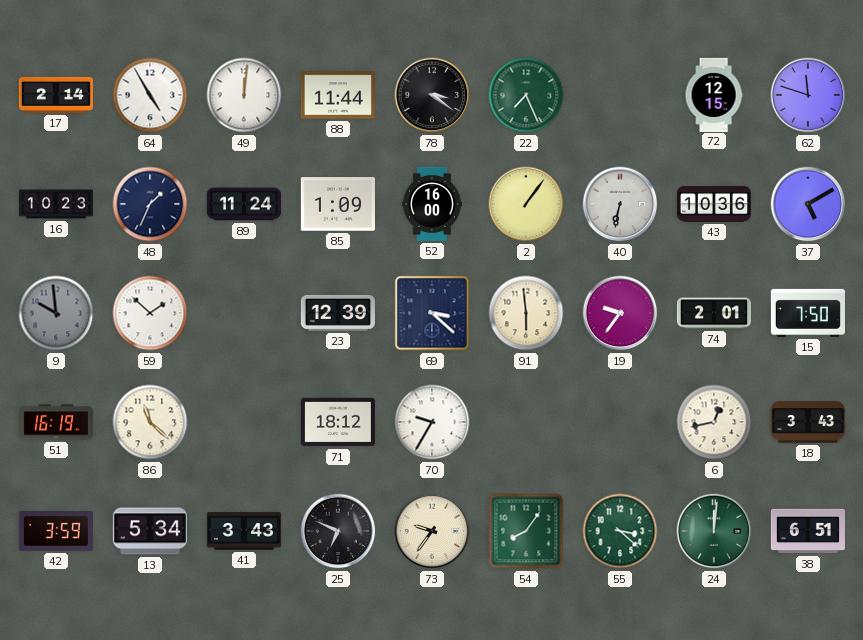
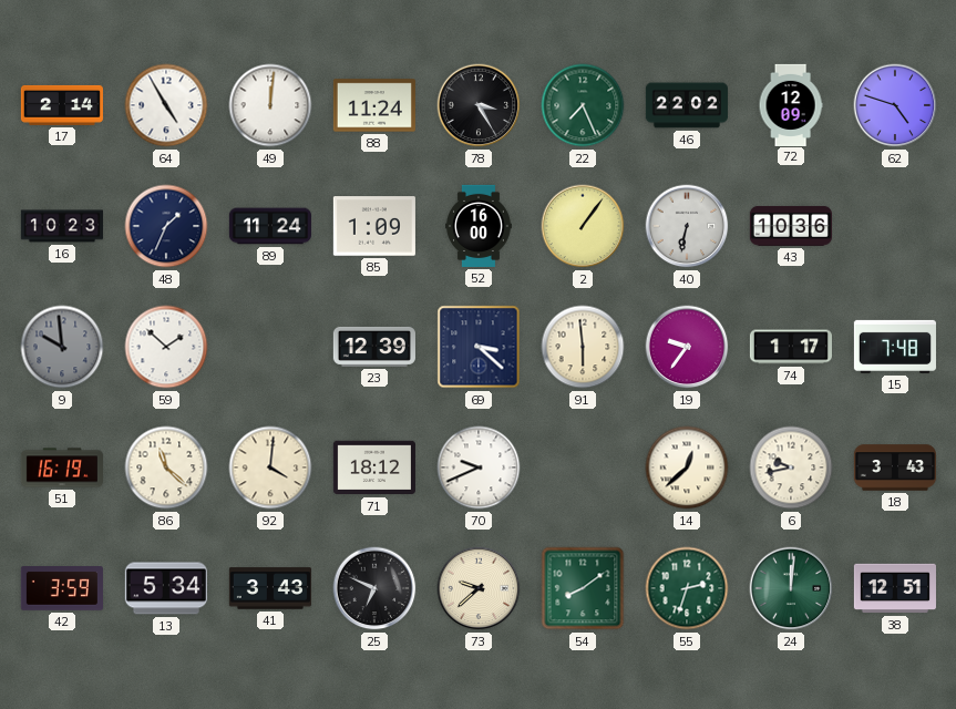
88: 11:44 -> 11:24
78: 3:21 -> 3:25
46: none -> 22:02
72: 12:15 -> 12:09
62: 11:48 -> 4:48
37: 5:10 -> none
74: 2:01 -> 1:17
15: 7:50 -> 7:48
92: none -> 4:01
70: 9:35 -> 9:41
14: none -> 12:38
6: 12:43 -> 9:43
73: 9:36 -> 9:38
54: 8:06 -> 8:09
55: 3:22 -> 2:33
38: 6:51 -> 12:51
